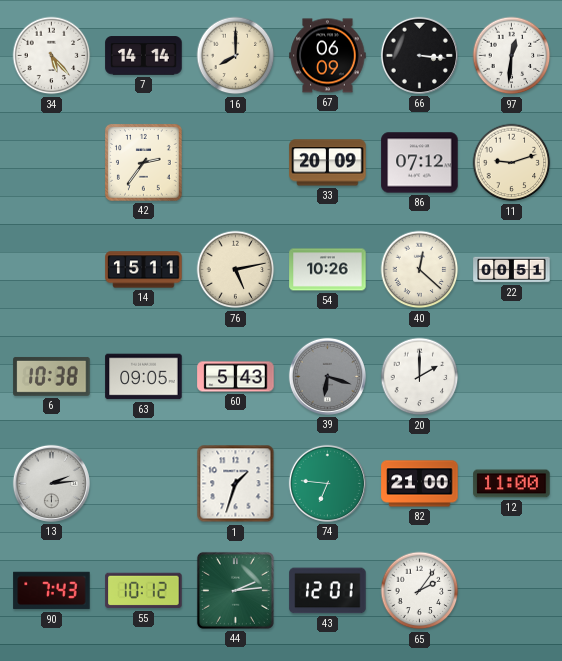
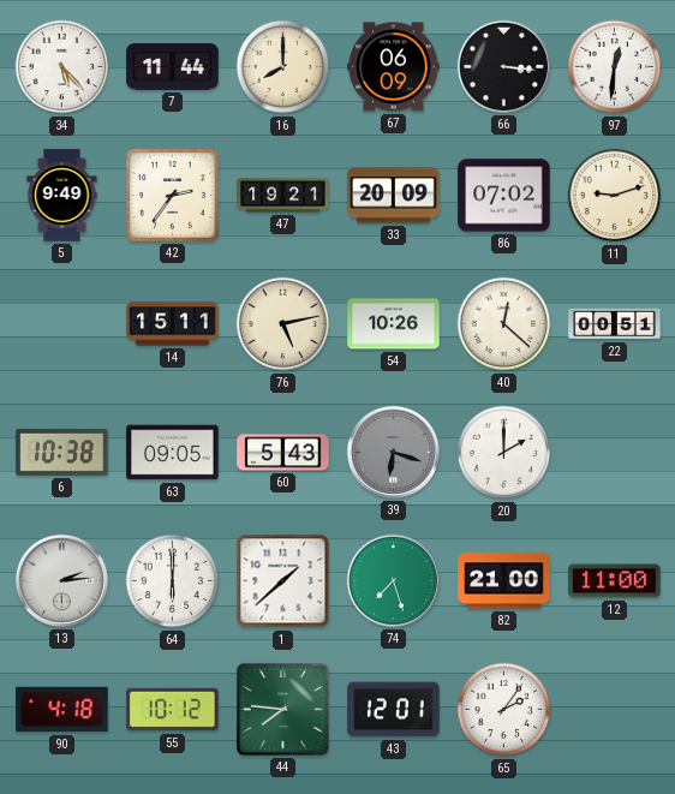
7: 14:14 -> 11:44
5: none -> 9:49
47: none -> 19:21
86: 07:12 -> 07:02
64: none -> 6:00
1: 1:33 -> 1:38
74: 6:46 -> 7:27
90: 7:43 -> 4:18
44: 2:14 -> 7:46
